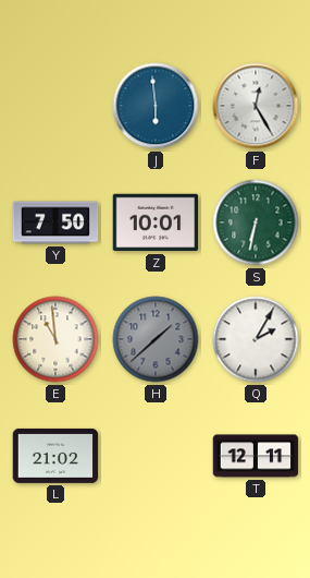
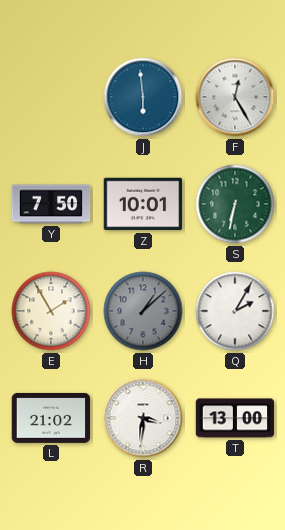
E: 10:59 -> 1:55
H: 1:38 -> 1:08
R: none -> 3:31
T: 12:11 -> 13:00
